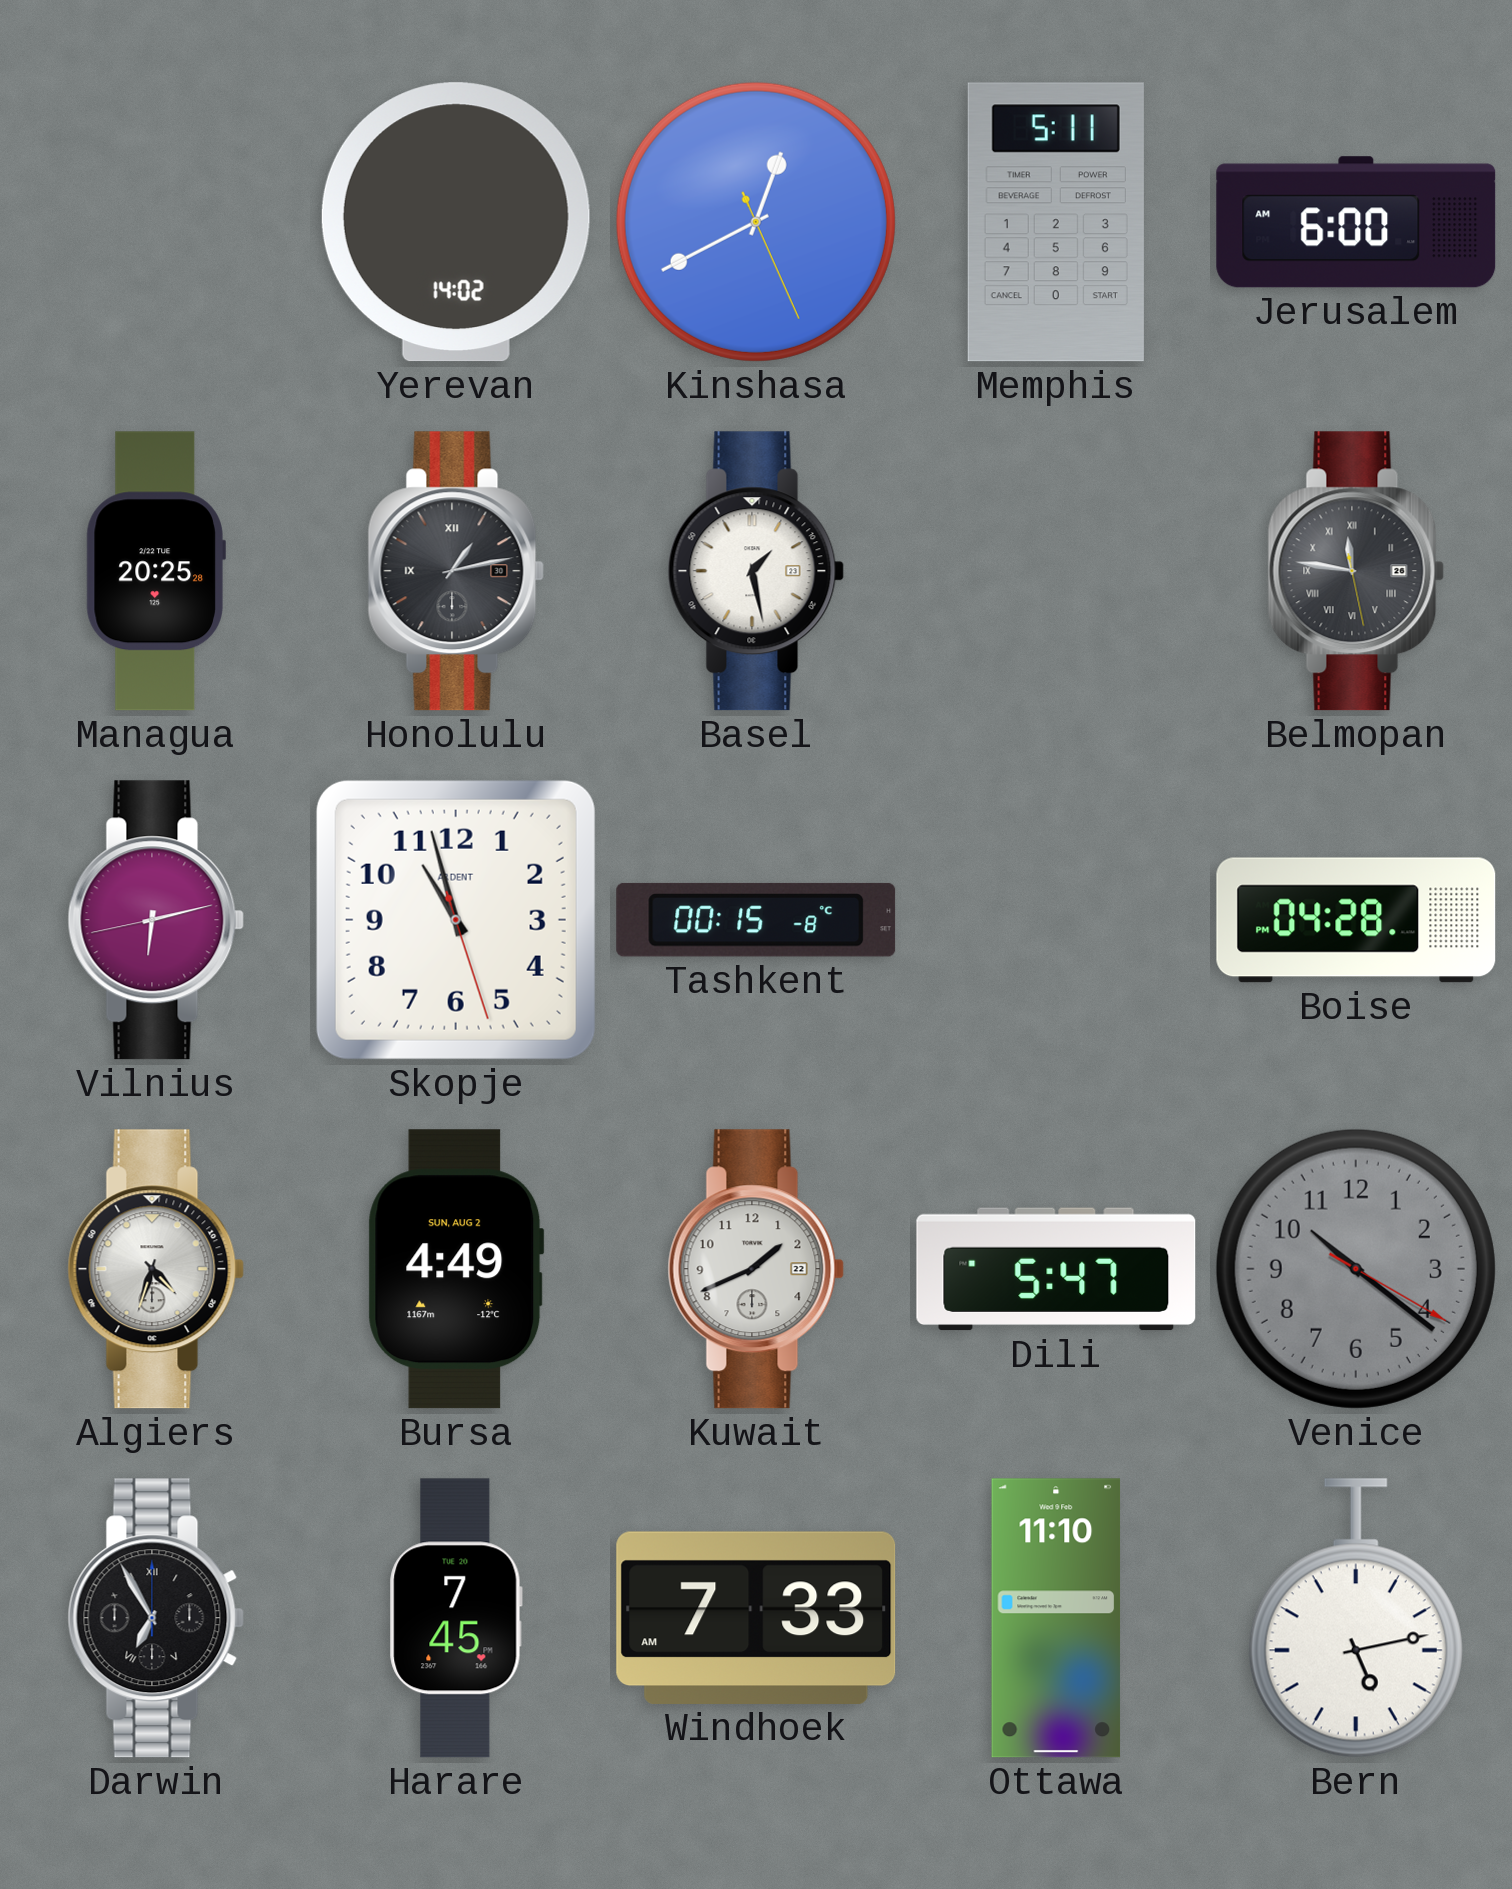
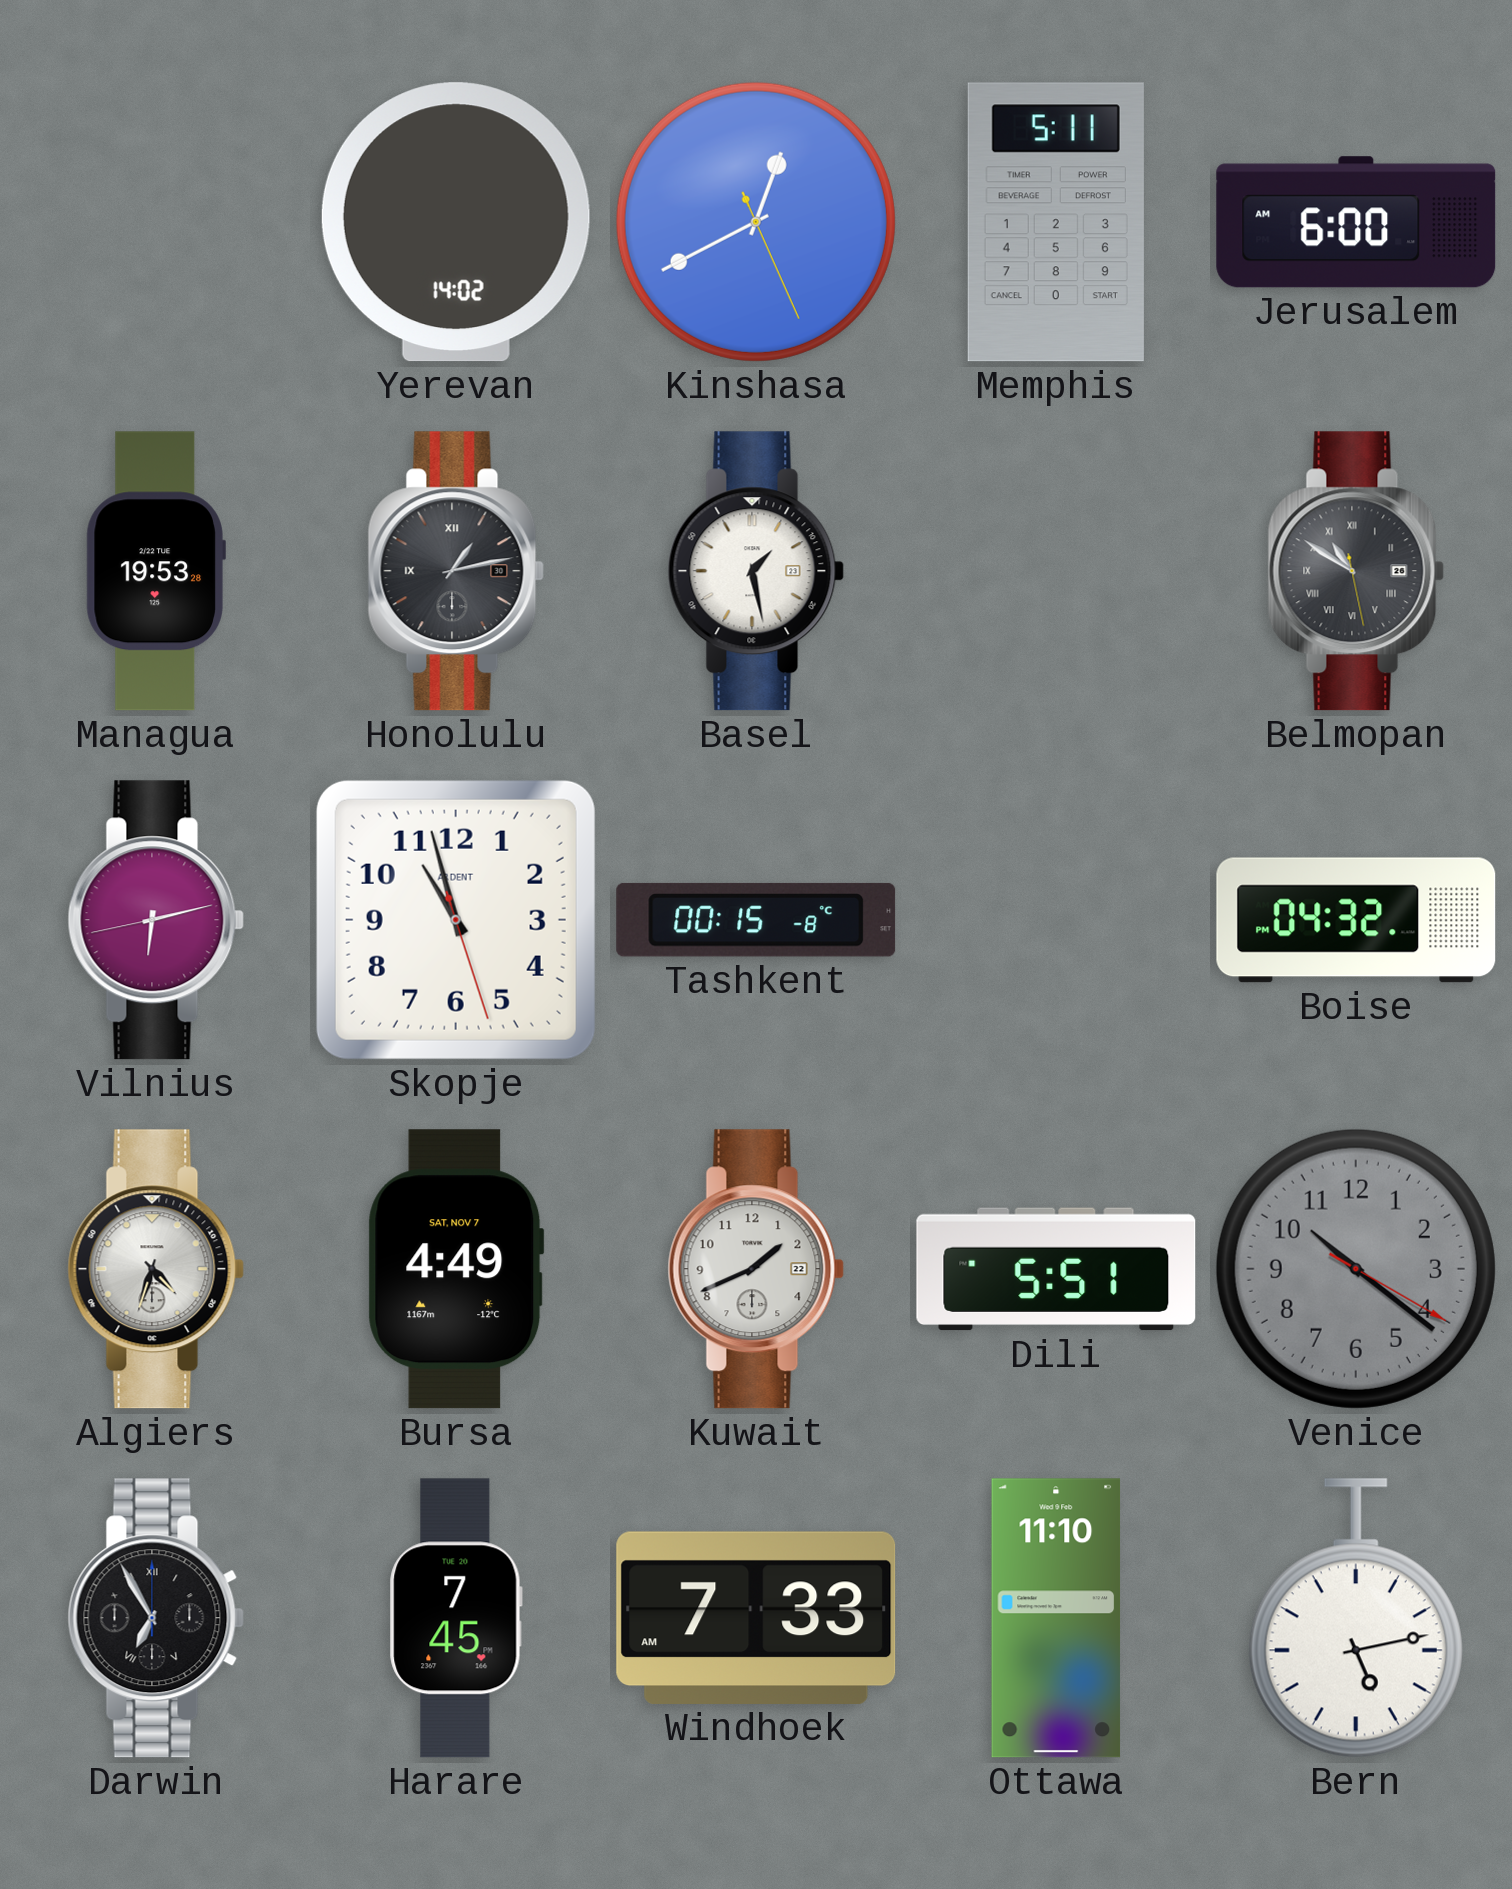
Managua: 20:25 -> 19:53
Belmopan: 11:46 -> 10:50
Boise: 04:28 -> 04:32
Bursa date: SUN, AUG 2 -> SAT, NOV 7
Dili: 5:47 -> 5:51
